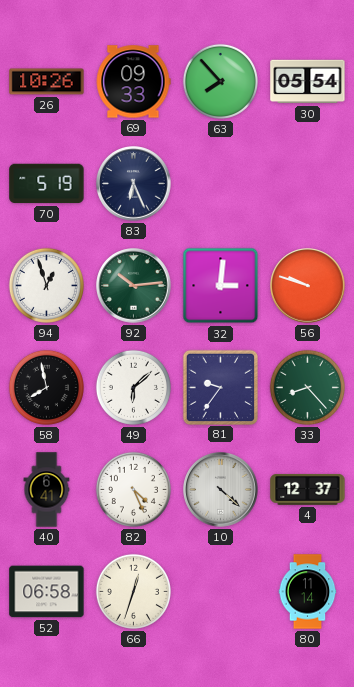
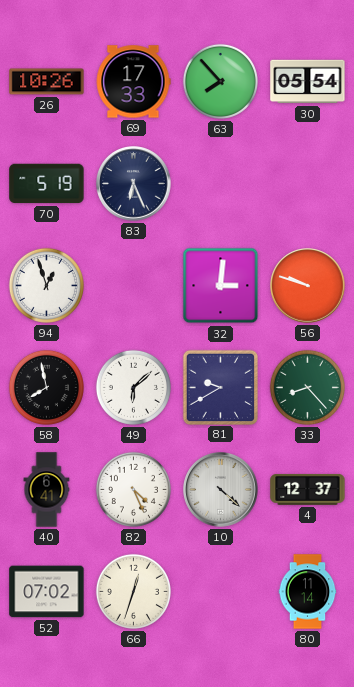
69: 09:33 -> 17:33
92: 10:14 -> none
81: 9:36 -> 9:40
52: 06:58 -> 07:02
